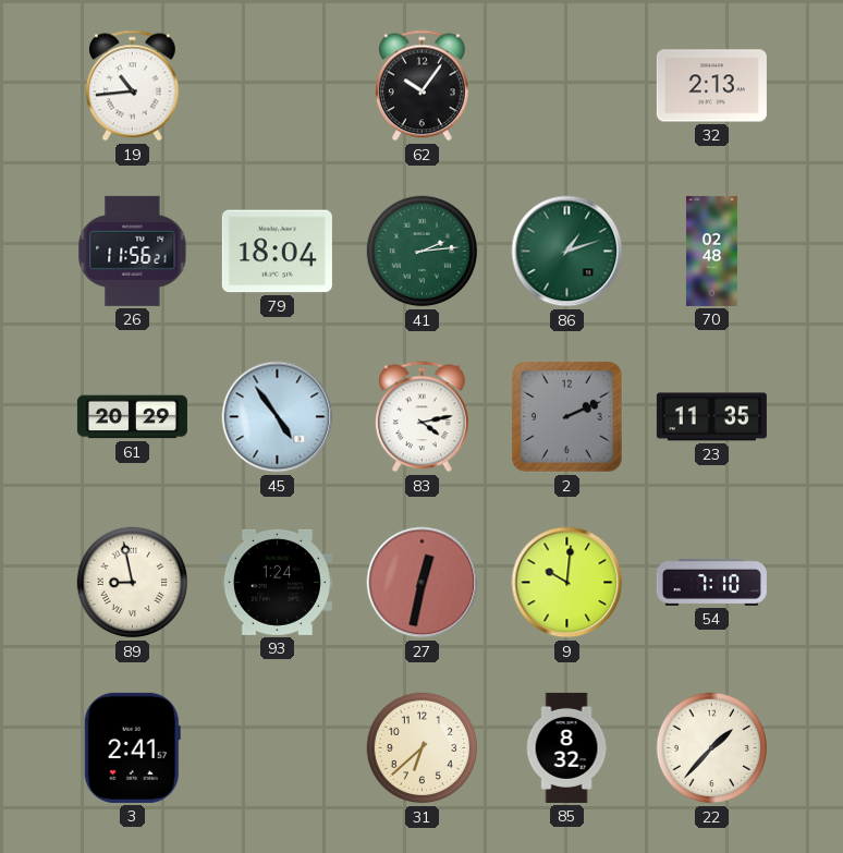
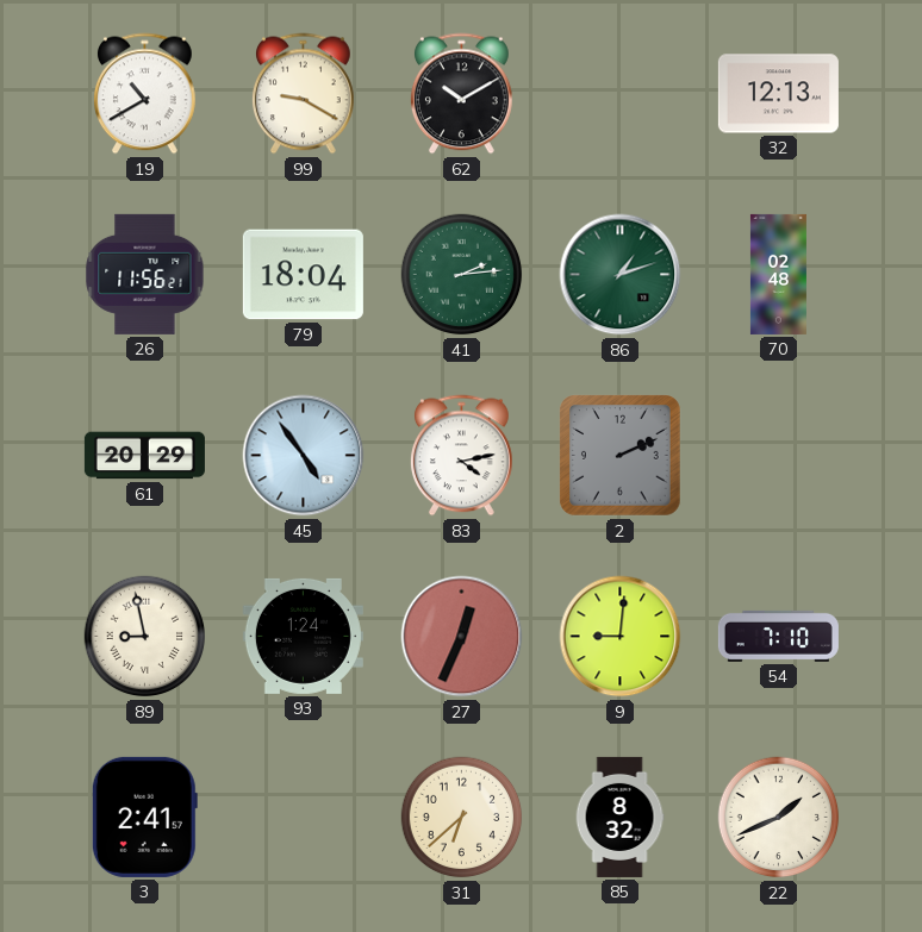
19: 10:44 -> 10:40
99: none -> 9:20
62: 10:06 -> 10:10
32: 2:13 -> 12:13
23: 11:35 -> none
27: 12:32 -> 12:34
9: 10:01 -> 9:01
22: 1:37 -> 1:41
